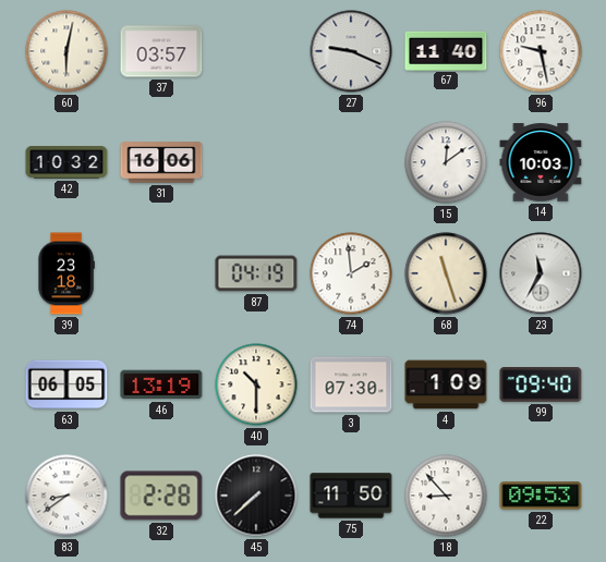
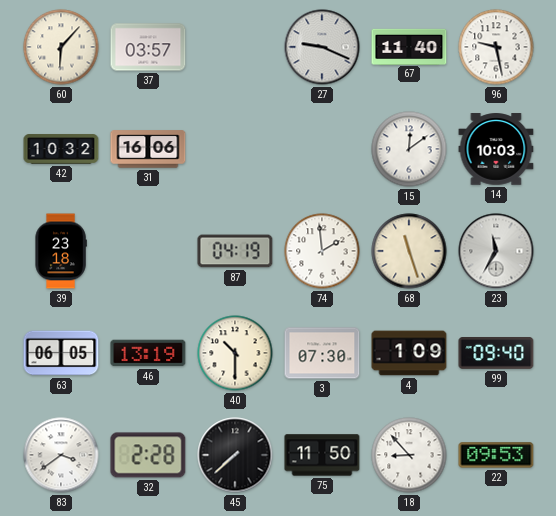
60: 6:02 -> 6:07
83: 8:39 -> 3:39
